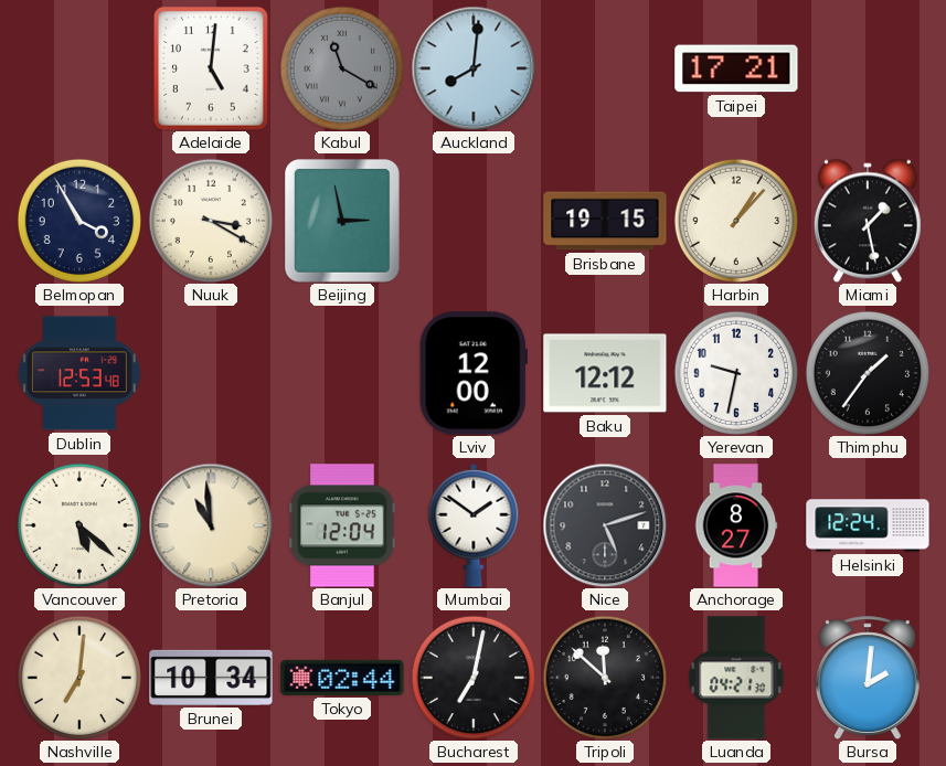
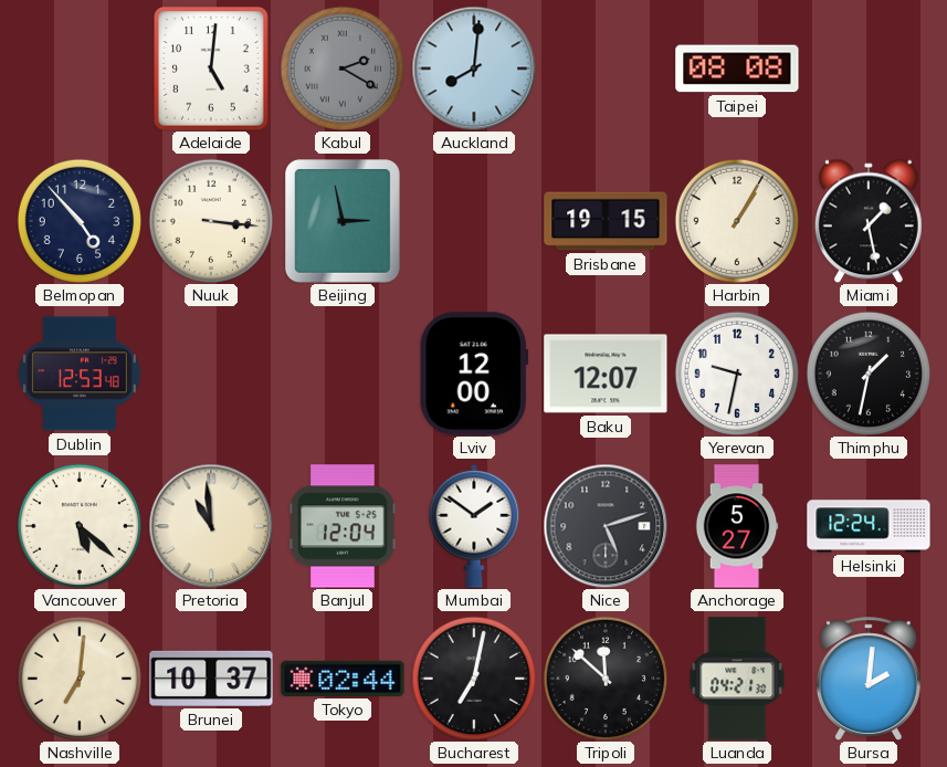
Kabul: 11:20 -> 2:20
Taipei: 17:21 -> 08:08
Belmopan: 3:55 -> 4:53
Nuuk: 3:20 -> 3:16
Harbin: 1:07 -> 1:05
Baku: 12:12 -> 12:07
Thimphu: 1:36 -> 1:32
Anchorage: 8:27 -> 5:27
Brunei: 10:34 -> 10:37
